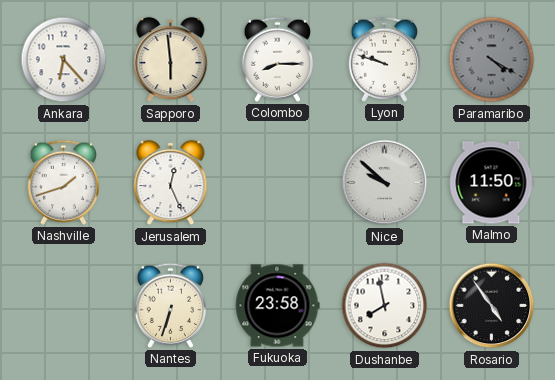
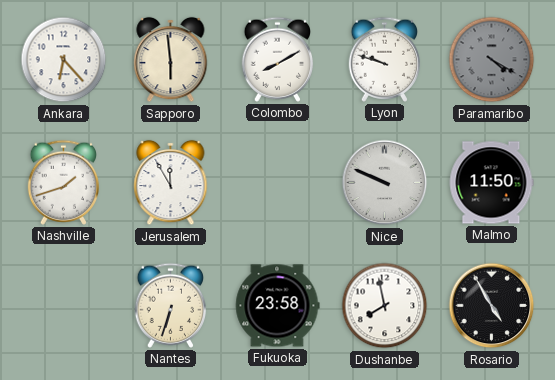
Colombo: 8:15 -> 8:10
Jerusalem: 12:26 -> 11:55
Nice: 9:52 -> 9:49
Rosario: 4:54 -> 4:55
